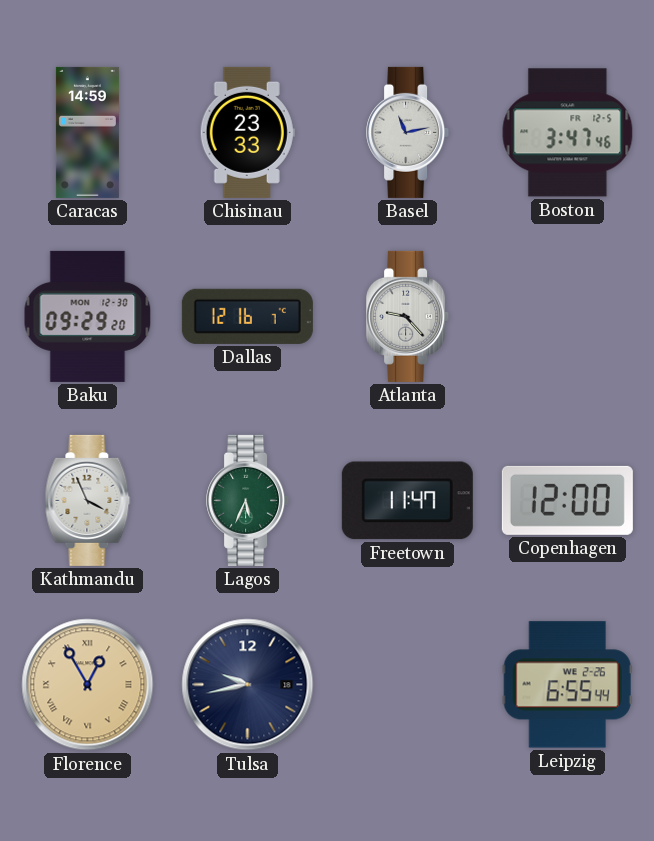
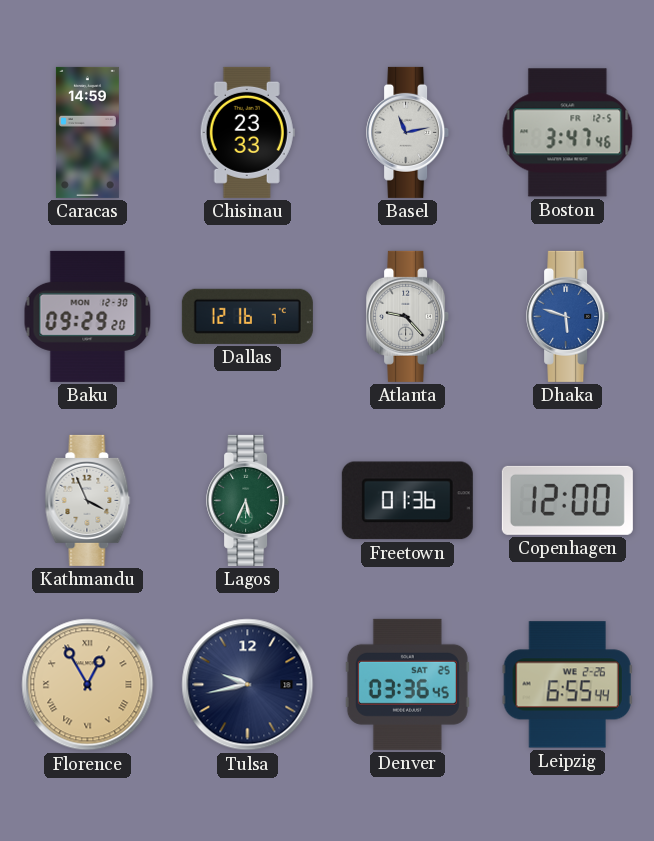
Dhaka: none -> 5:48
Freetown: 11:47 -> 01:36
Denver: none -> 03:36
